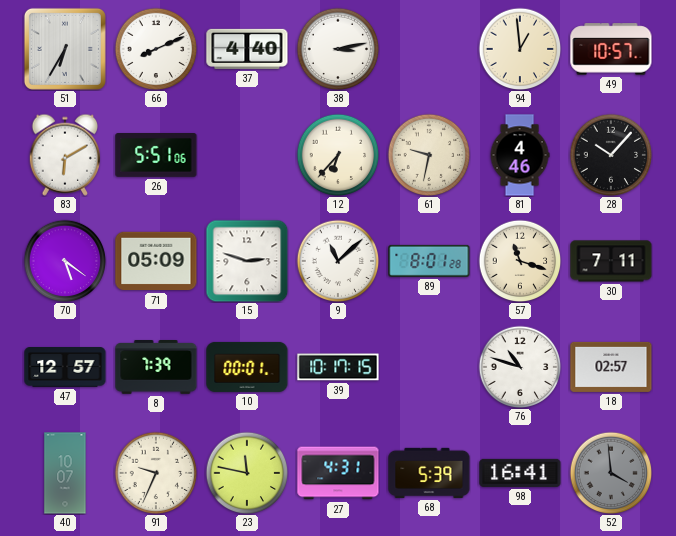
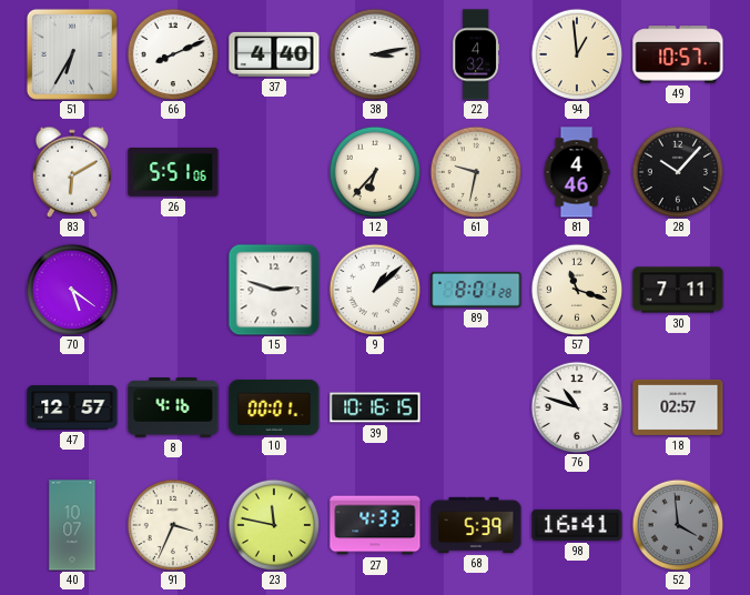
22: none -> 4:32
71: 05:09 -> none
9: 11:08 -> 1:08
8: 7:39 -> 4:16
39: 10:17 -> 10:16
91: 9:34 -> 3:34
27: 4:31 -> 4:33
